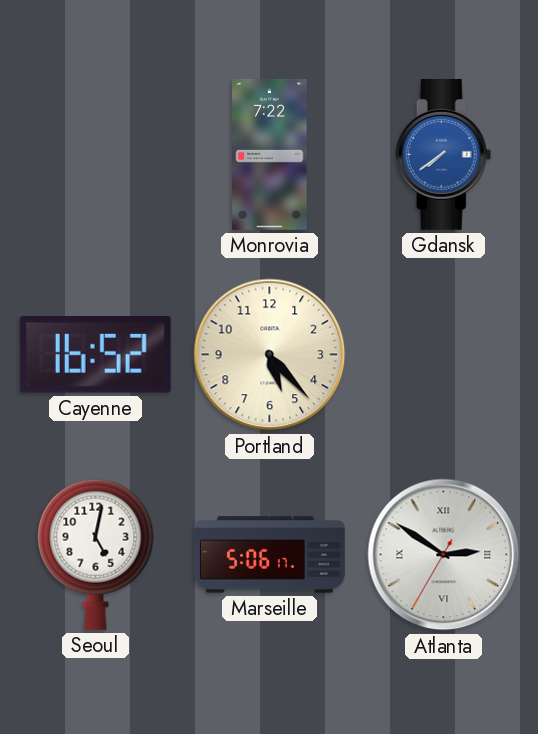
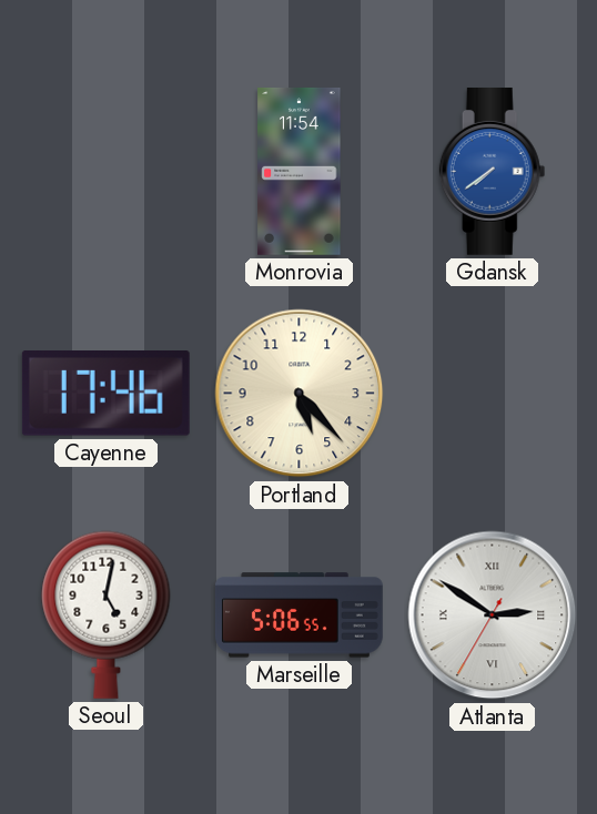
Monrovia: 7:22 -> 11:54
Cayenne: 16:52 -> 17:46
Marseille: 5:06:17 -> 5:06:55
